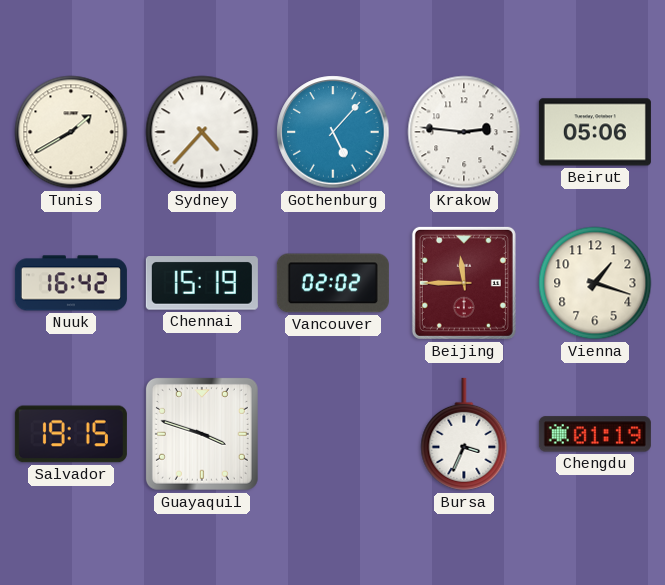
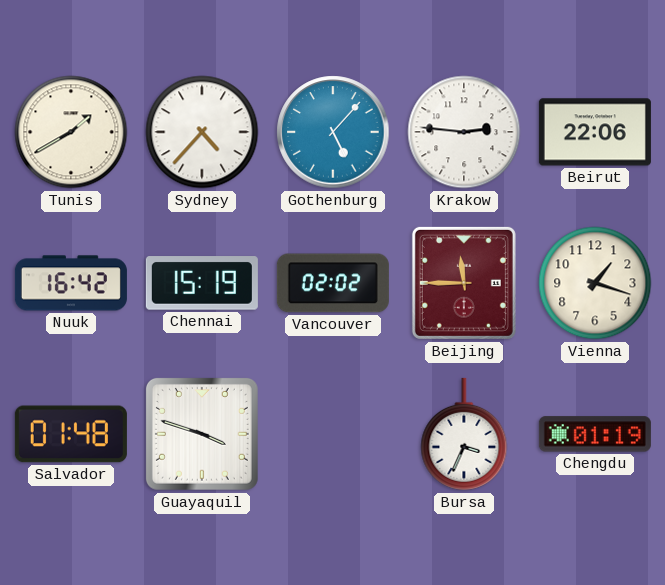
Beirut: 05:06 -> 22:06
Salvador: 19:15 -> 01:48
